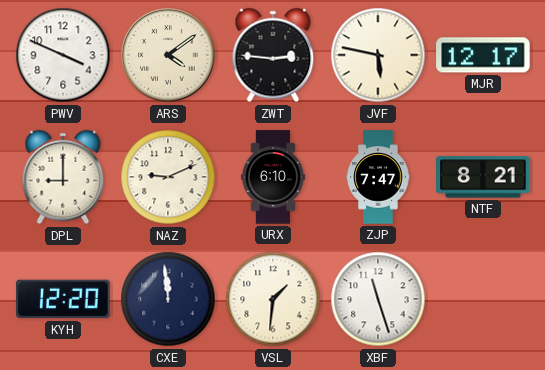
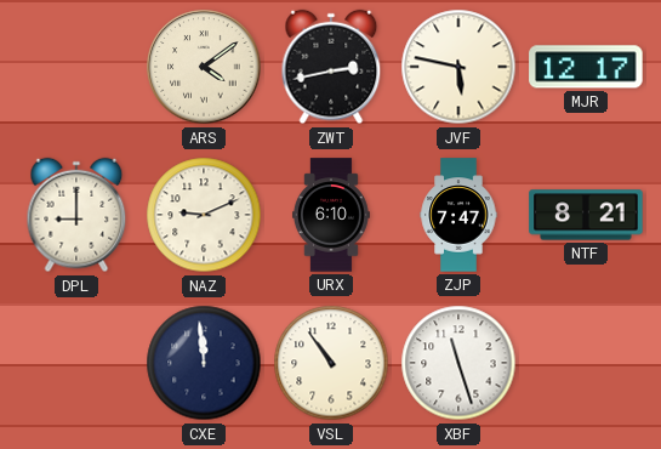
PWV: 3:49 -> none
ZWT: 2:46 -> 2:43
KYH: 12:20 -> none
VSL: 1:31 -> 10:54
